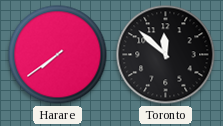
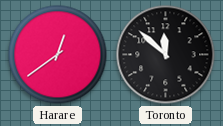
Harare: 7:39 -> 12:39
